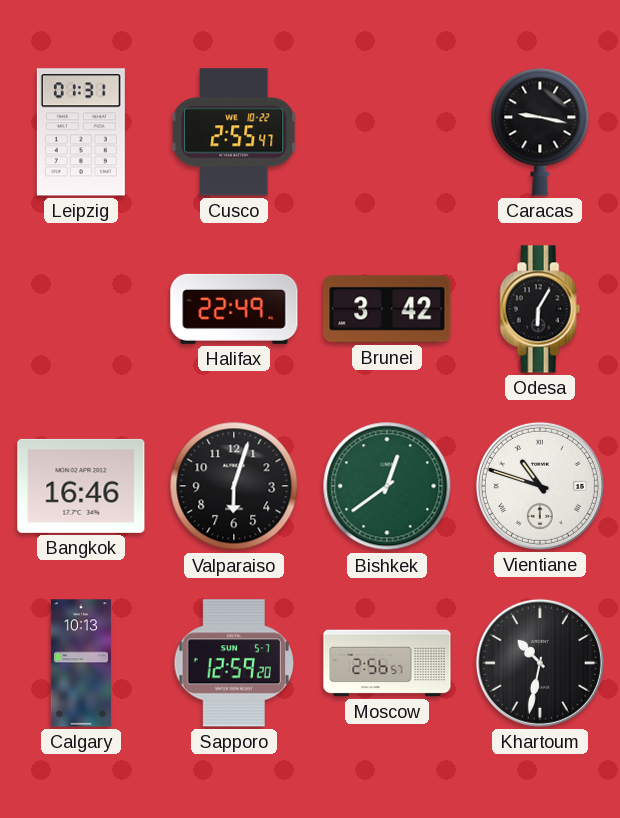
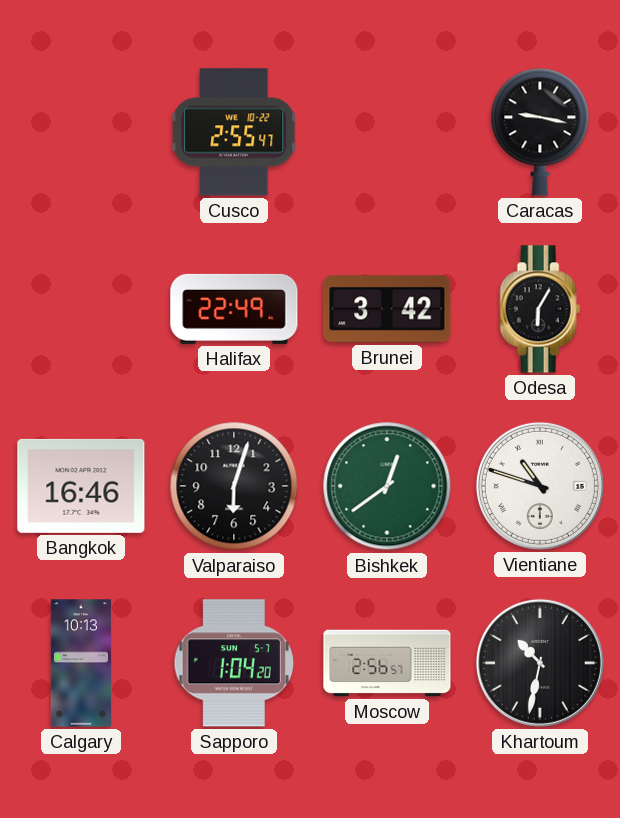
Leipzig: 01:31 -> none
Sapporo: 12:59 -> 1:04
